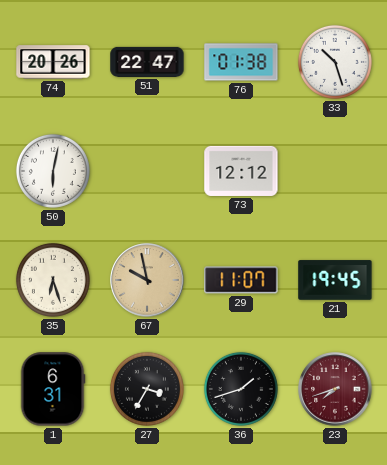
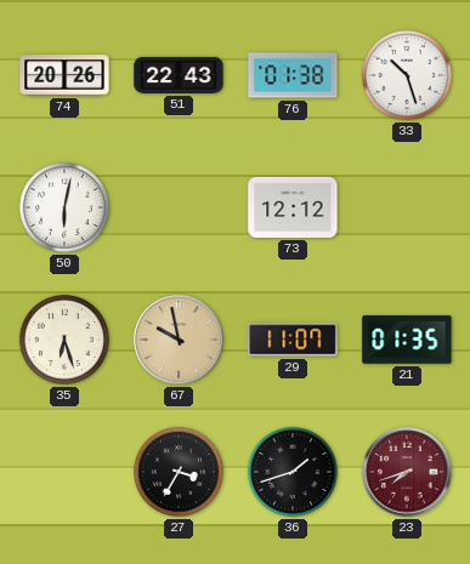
51: 22:47 -> 22:43
21: 19:45 -> 01:35
1: 6:31 -> none
